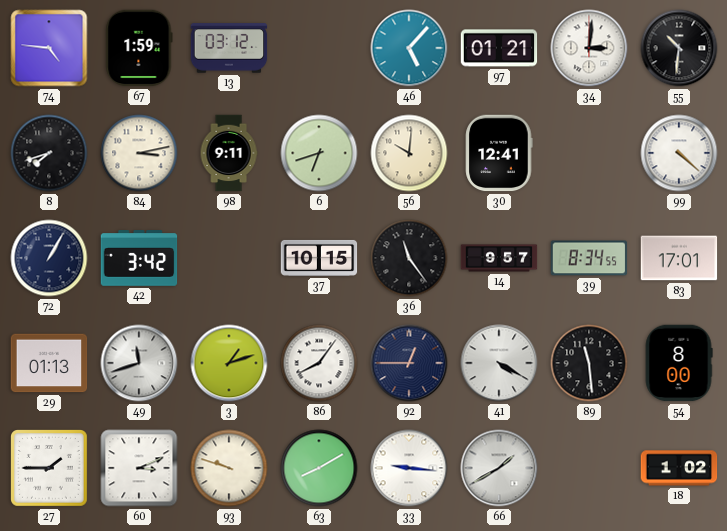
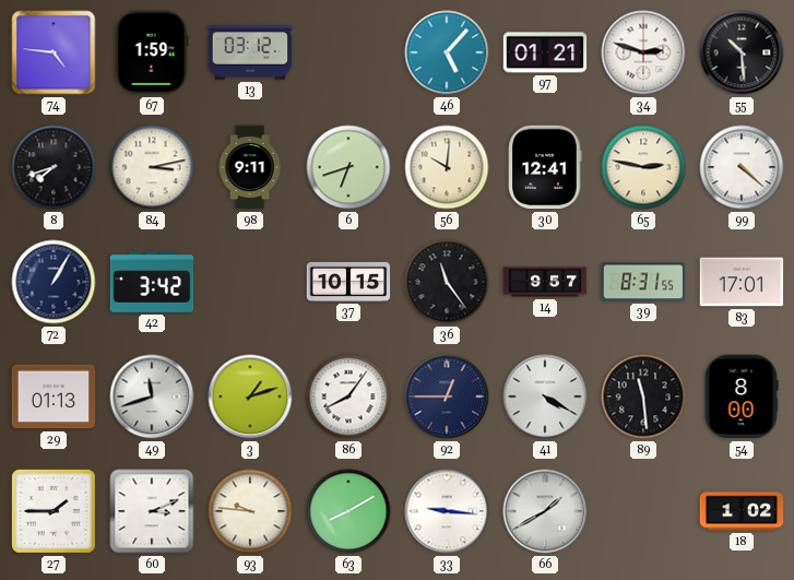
34: 3:01 -> 2:48
55: 10:31 -> 10:29
65: none -> 2:47
39: 8:34 -> 8:31
93: 9:48 -> 9:46
